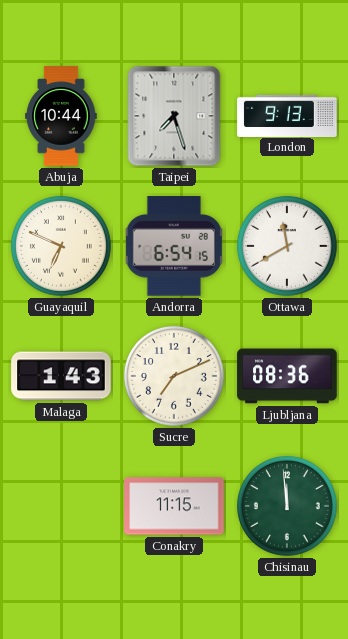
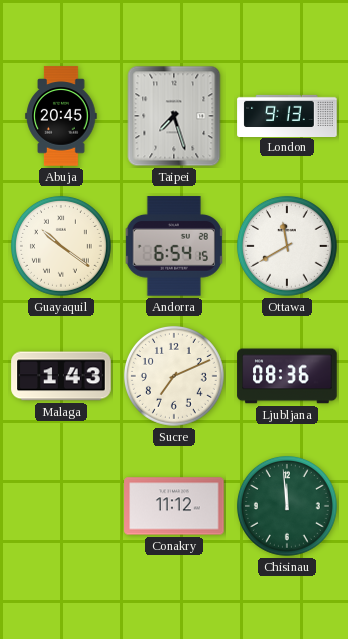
Abuja: 10:44 -> 20:45
Guayaquil: 6:49 -> 10:21
Conakry: 11:15 -> 11:12
